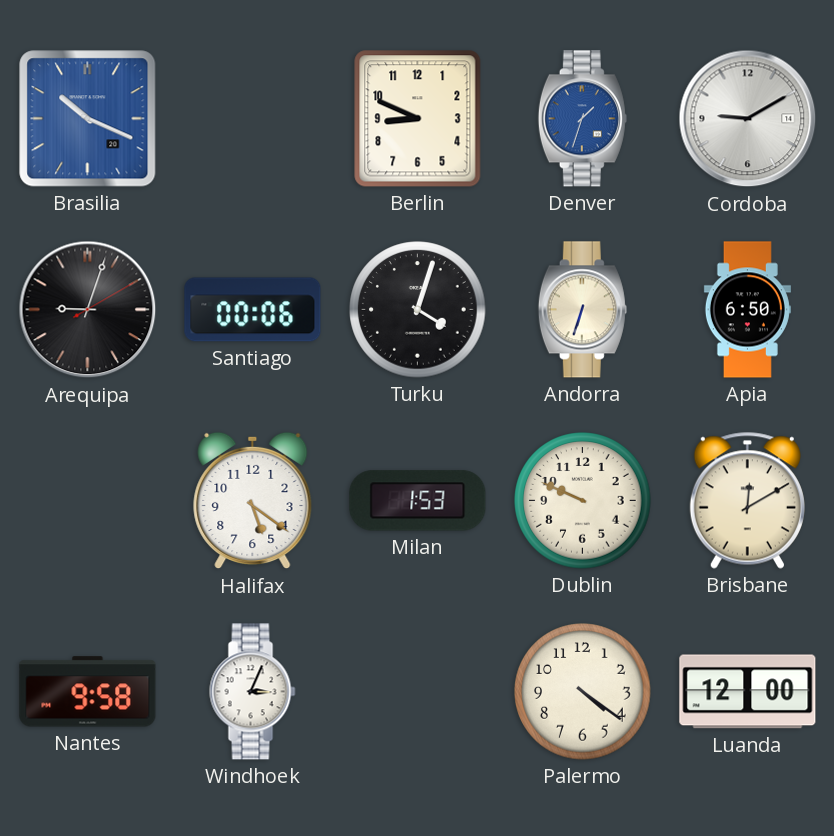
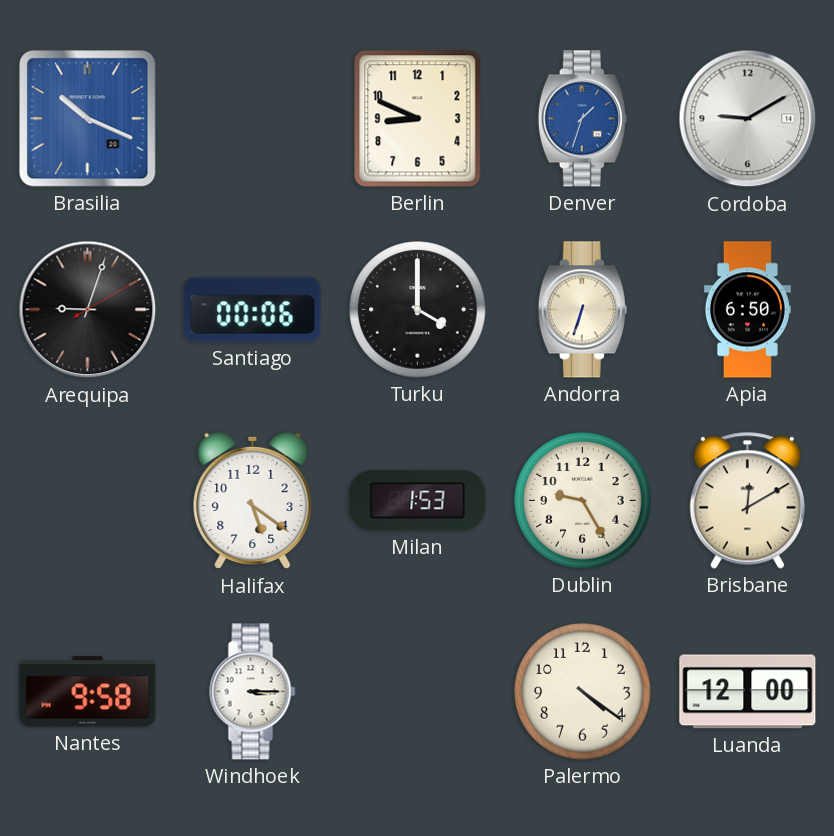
Turku: 4:03 -> 4:00
Dublin: 9:49 -> 9:25
Windhoek: 3:04 -> 3:15
